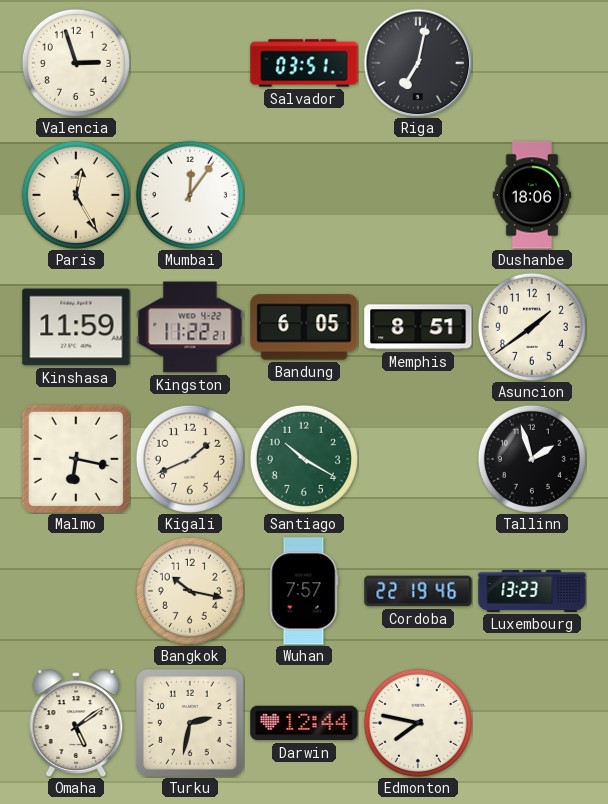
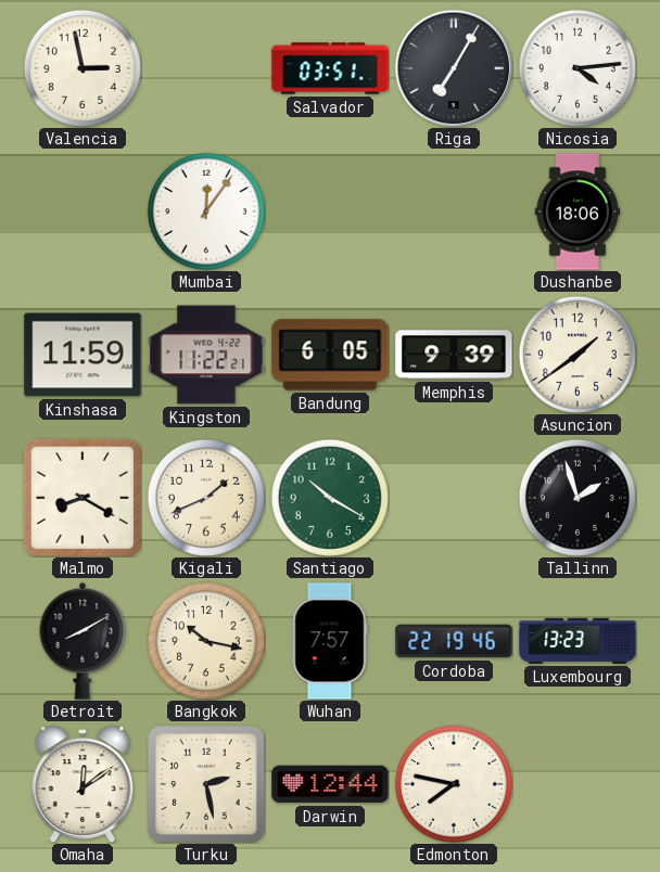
Valencia: 2:57 -> 2:58
Riga: 7:02 -> 7:05
Nicosia: none -> 4:14
Paris: 12:25 -> none
Memphis: 8:51 -> 9:39
Malmo: 6:17 -> 8:20
Detroit: none -> 8:10
Omaha: 5:09 -> 12:09
Turku: 2:32 -> 2:28
